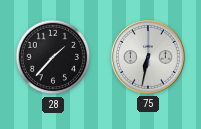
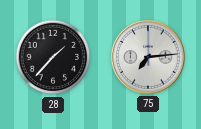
75: 6:32 -> 7:14
